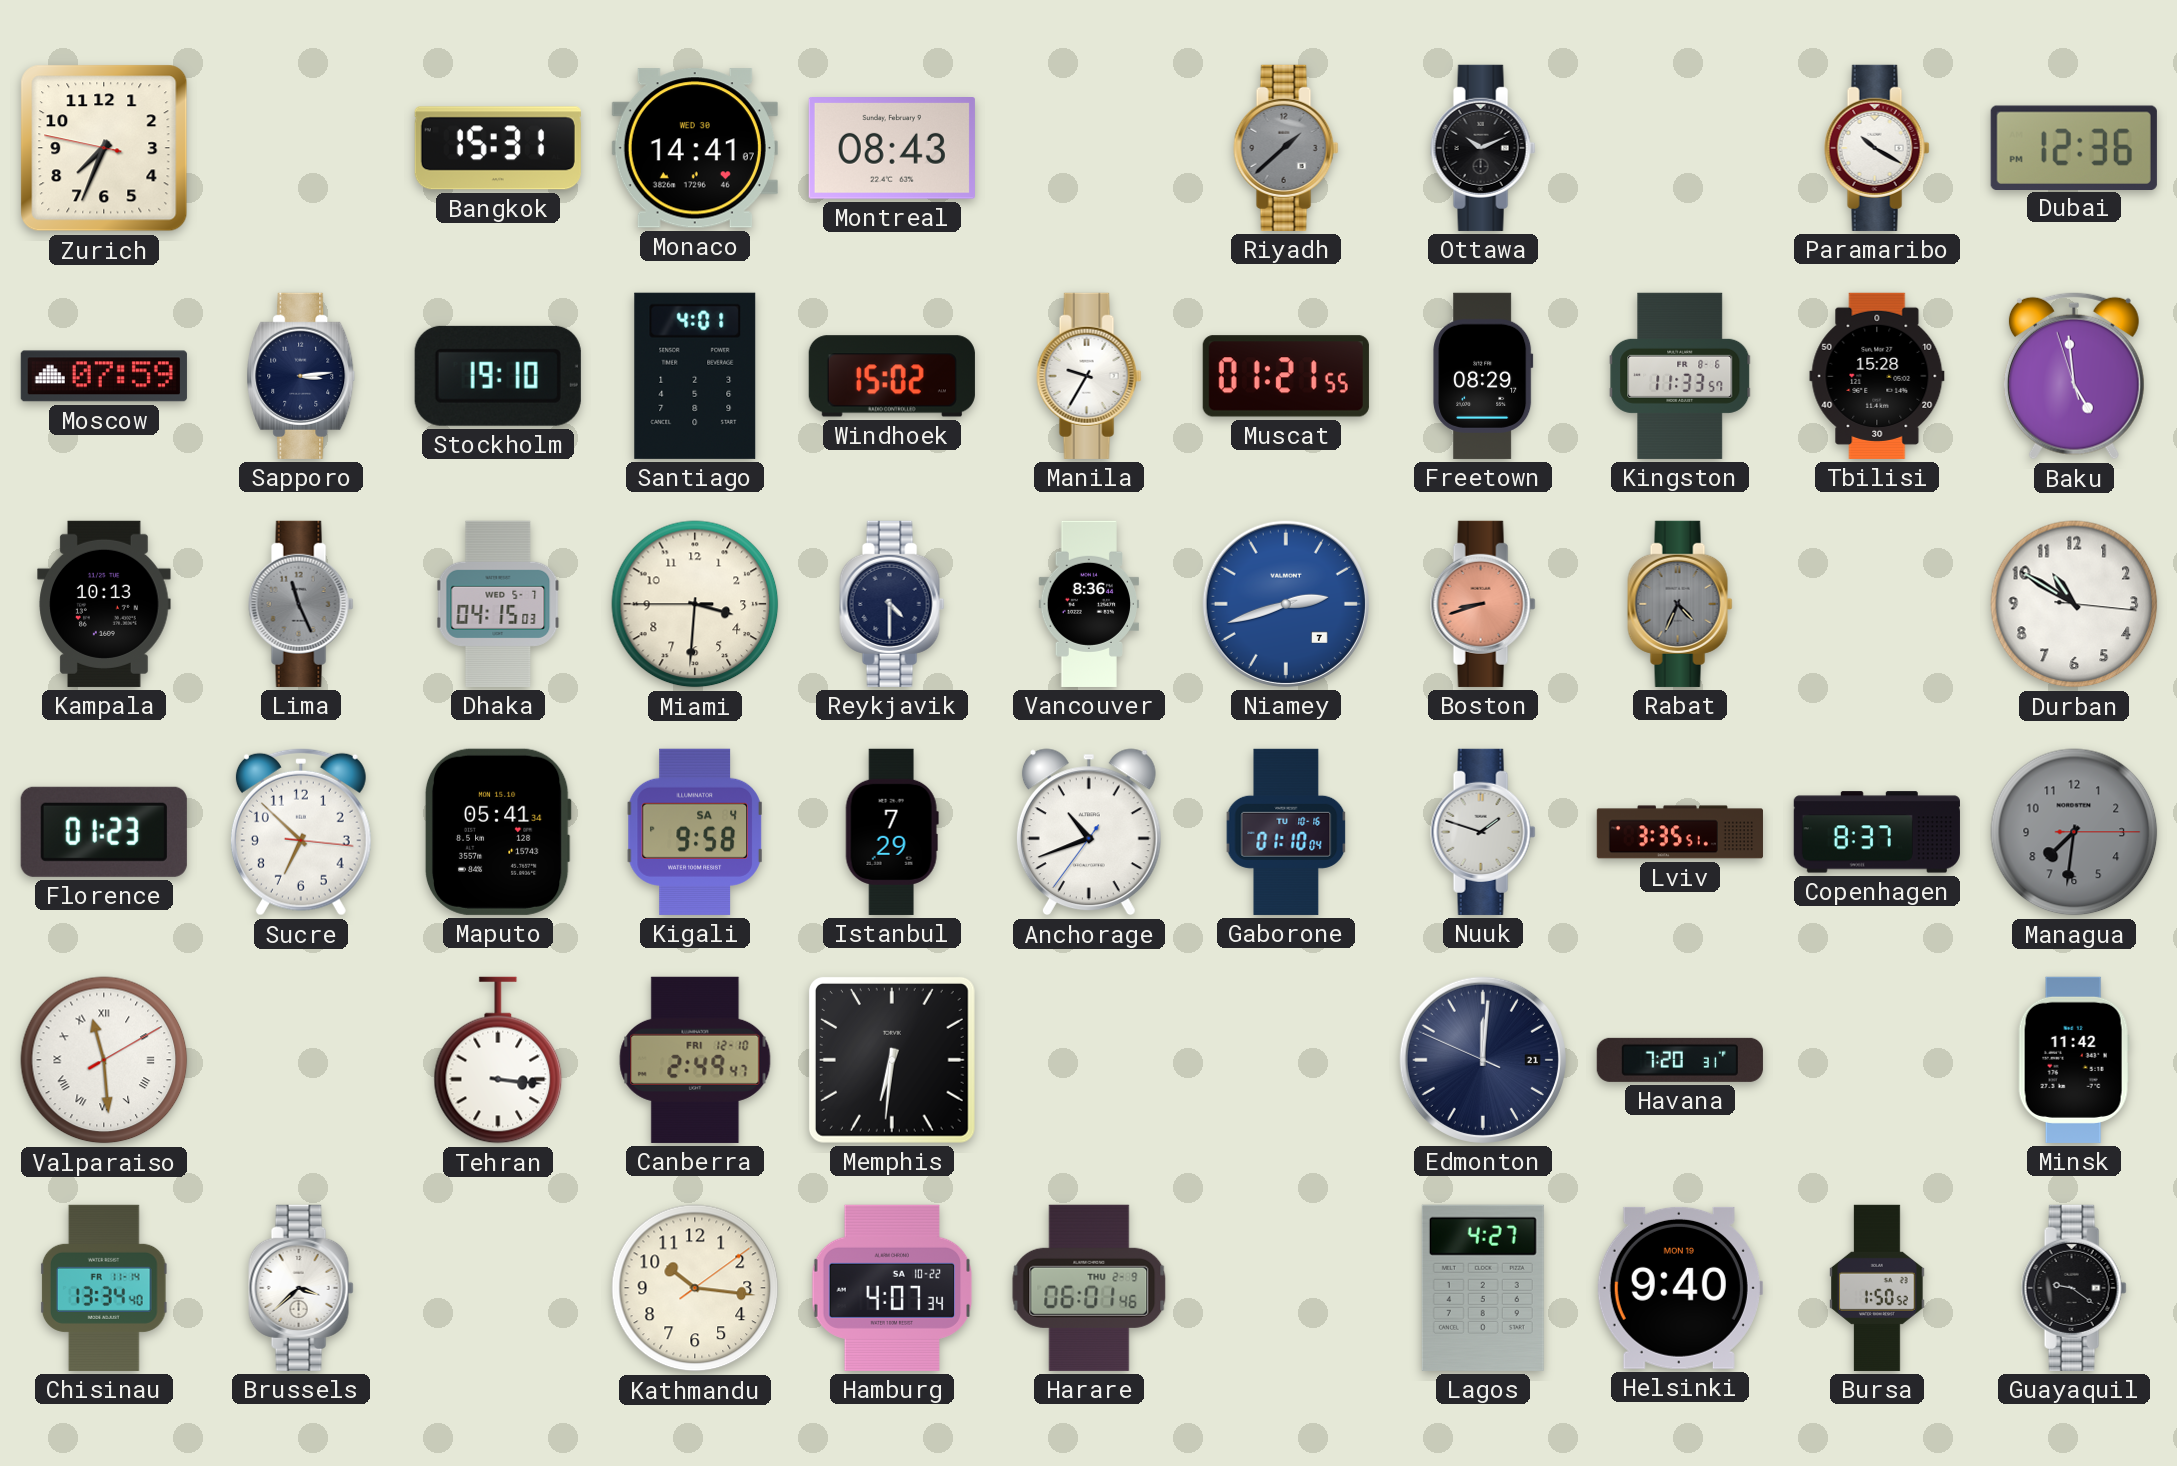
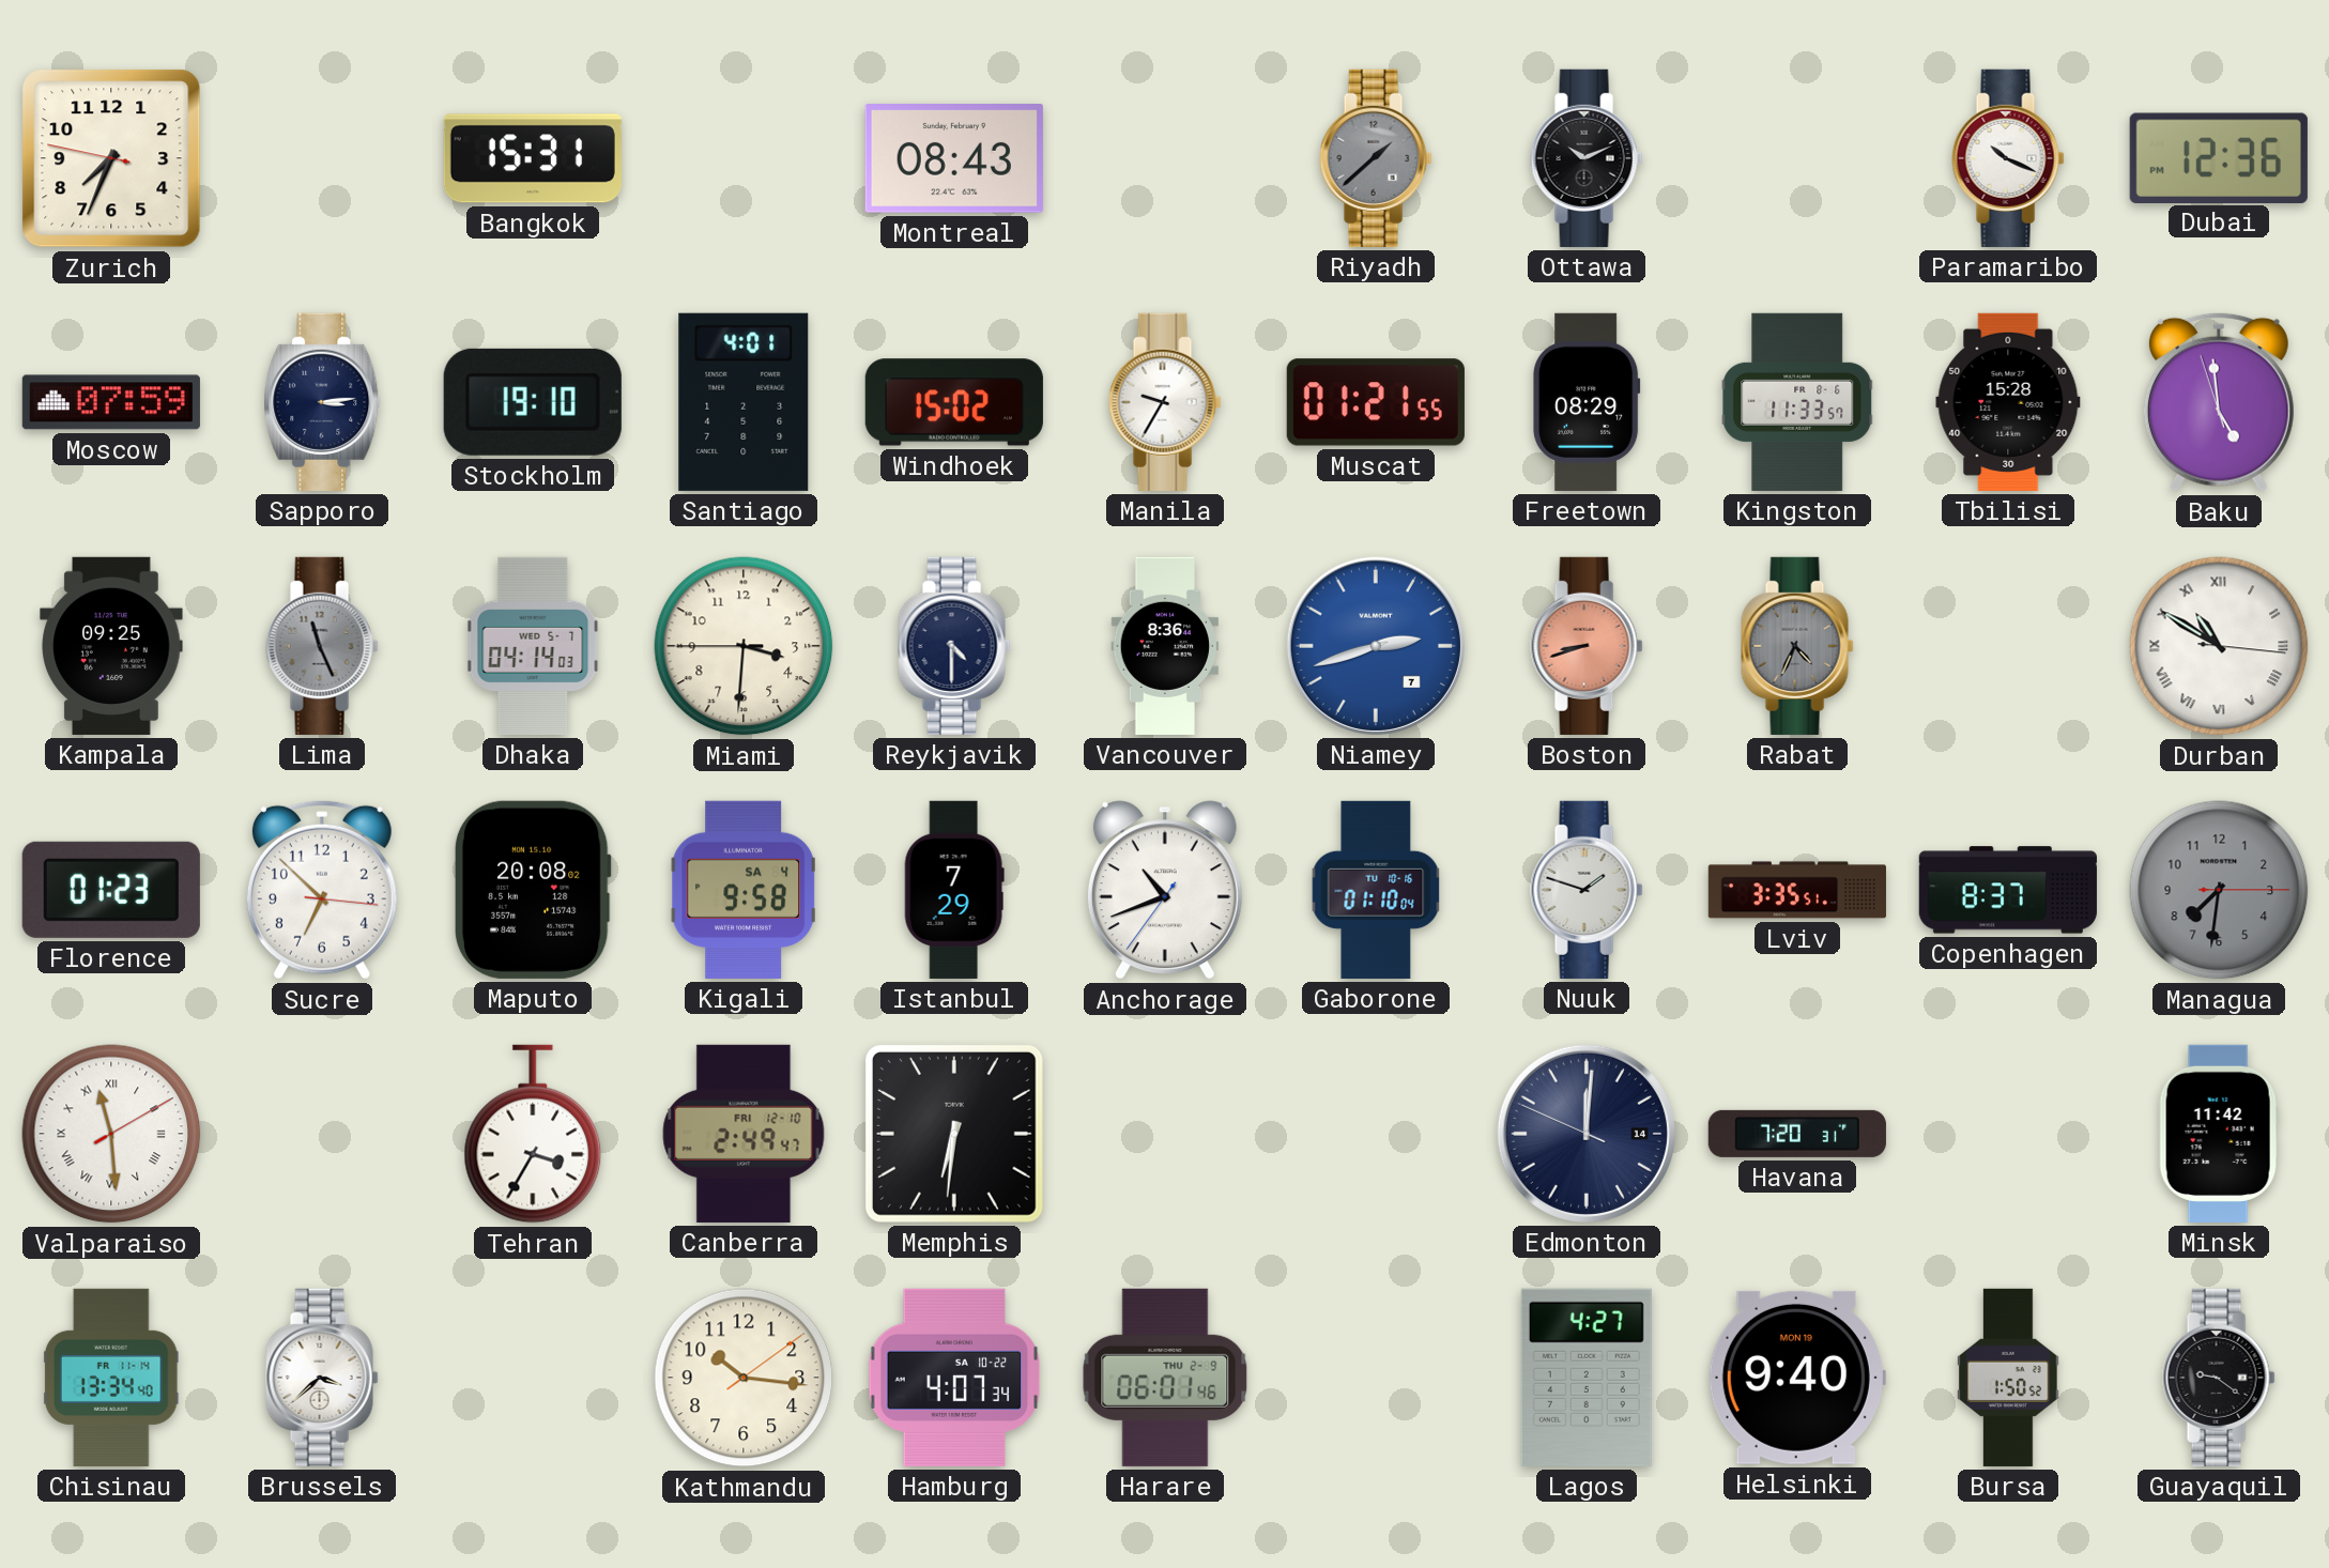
Monaco: 14:41 -> none
Paramaribo: 10:20 -> 10:19
Kampala: 10:13 -> 09:25
Dhaka: 04:15 -> 04:14
Durban numerals: Arabic -> Roman
Maputo: 05:41 -> 20:08
Tehran: 3:16 -> 3:35
Edmonton date: 21 -> 14
